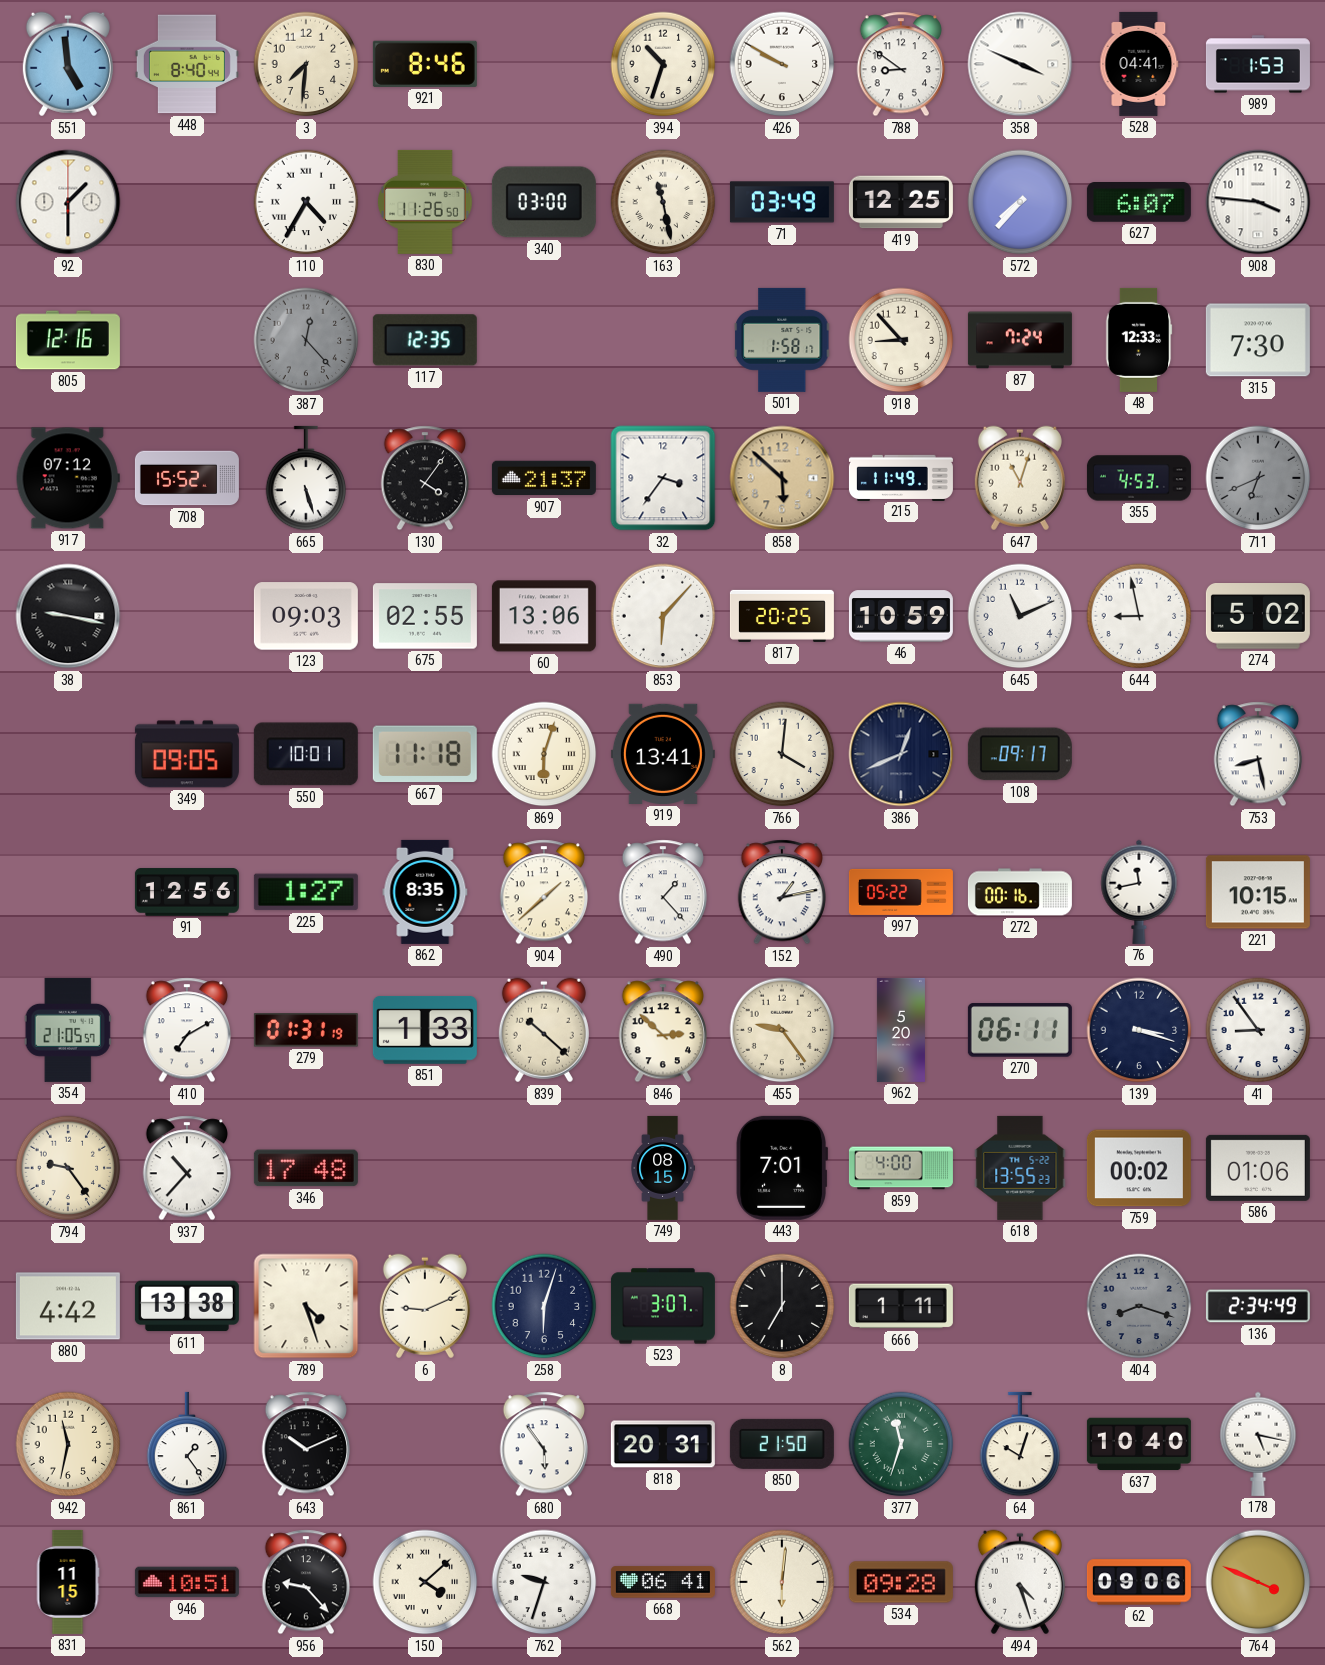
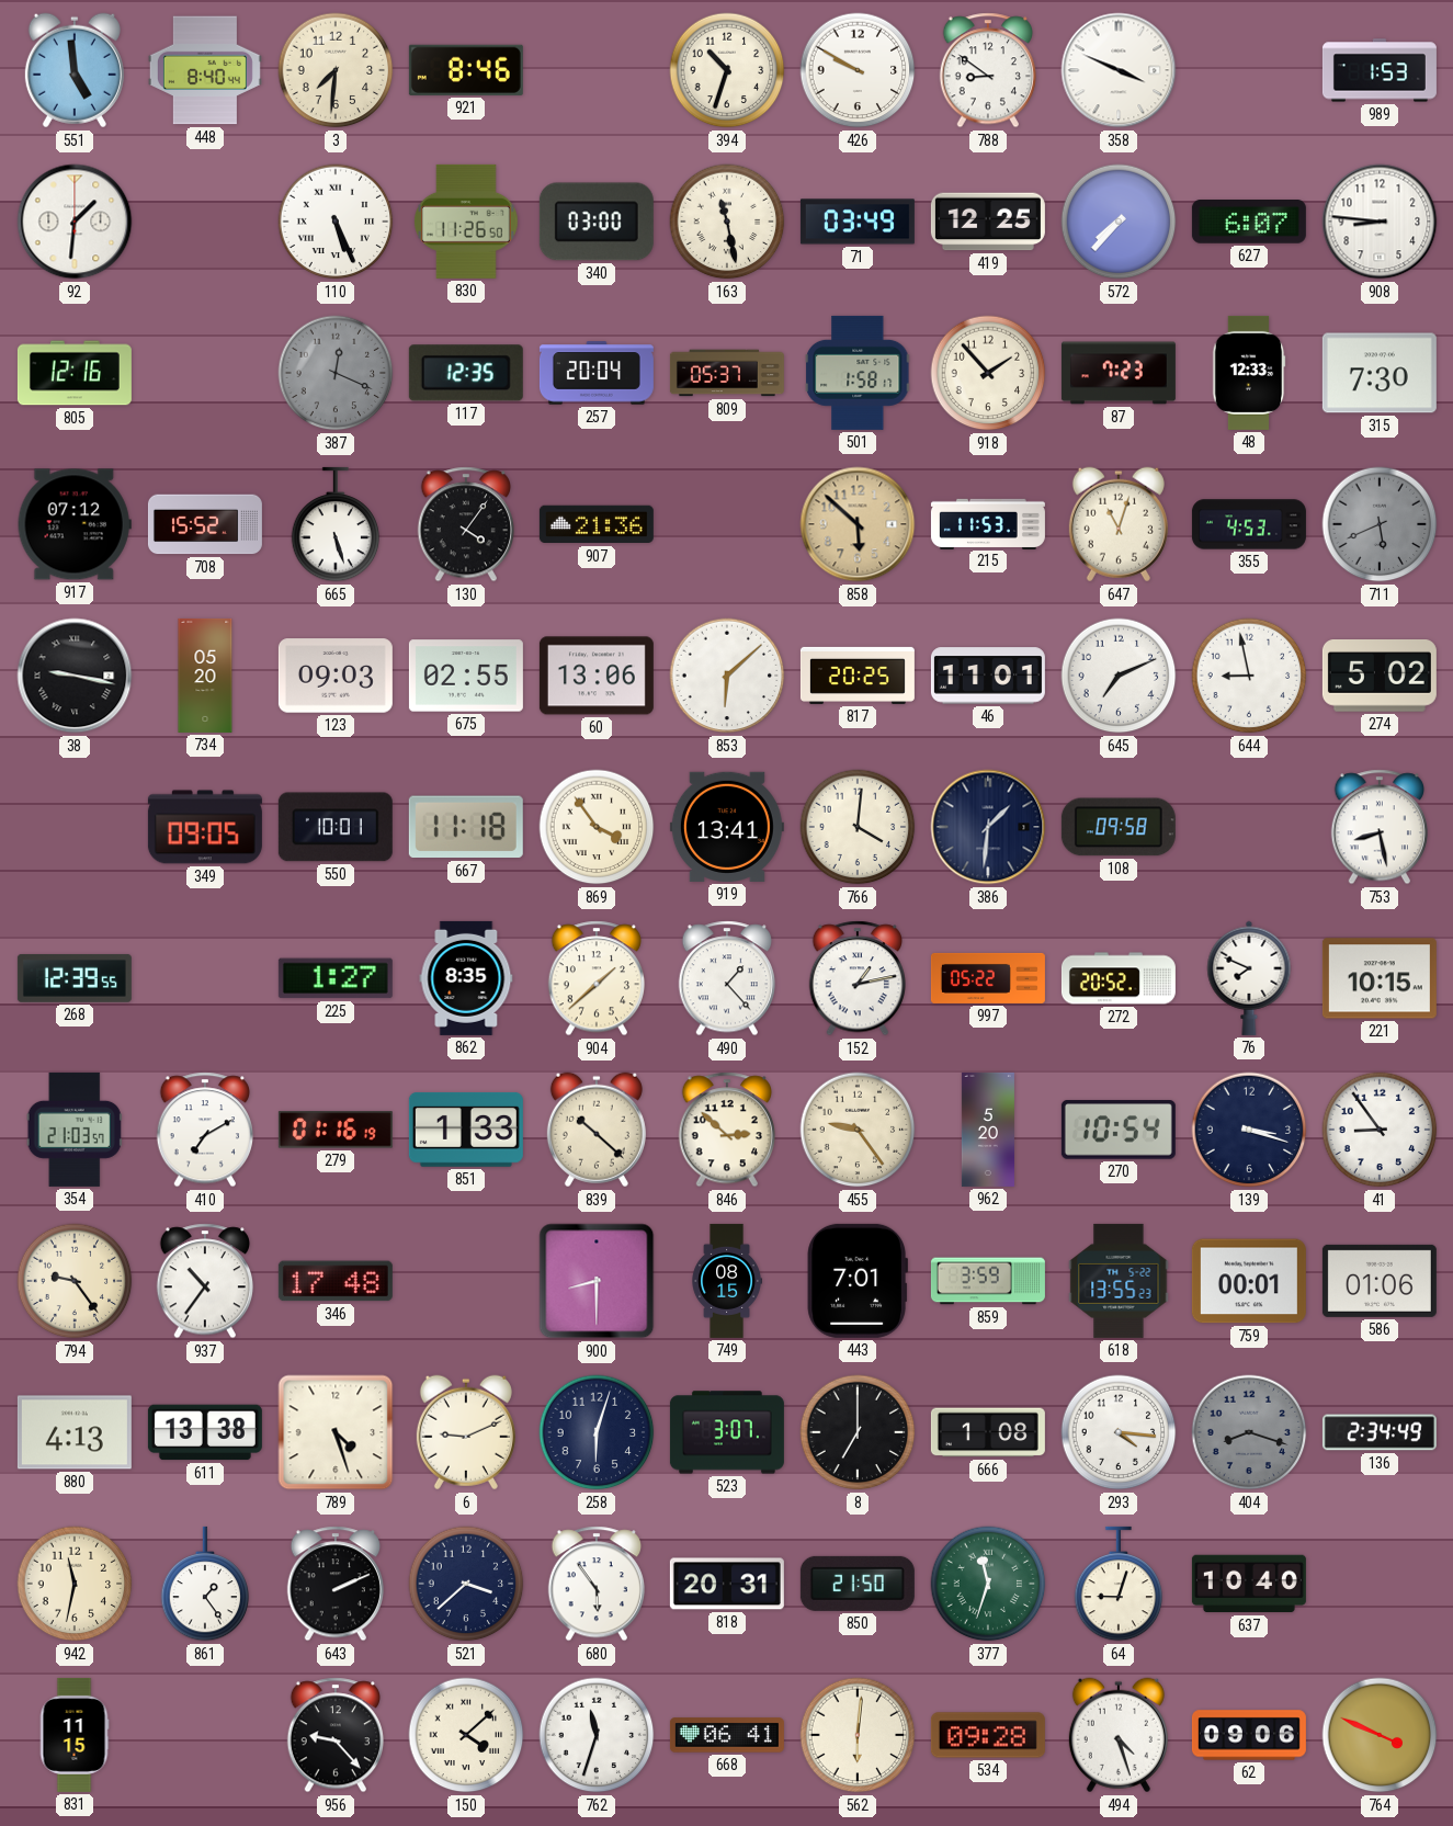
528: 04:41 -> none
92: 1:30 -> 1:31
110: 4:35 -> 5:26
908: 3:46 -> 8:46
387: 12:23 -> 12:19
257: none -> 20:04
809: none -> 05:37
918: 8:53 -> 1:53
87: 7:24 -> 7:23
907: 21:37 -> 21:36
32: 3:36 -> none
215: 11:49 -> 11:53
711: 6:41 -> 5:41
734: none -> 05:20
853: 6:07 -> 6:08
46: 10:59 -> 11:01
645: 11:11 -> 7:11
869: 6:03 -> 3:54
386: 12:41 -> 1:31
108: 09:17 -> 09:58
268: none -> 12:39
91: 12:56 -> none
272: 00:16 -> 20:52
76: 11:43 -> 7:49
354: 21:05 -> 21:03
279: 01:31 -> 01:16
270: 06:11 -> 10:54
937: 10:37 -> 10:36
900: none -> 8:30
859: 4:00 -> 3:59
759: 00:02 -> 00:01
880: 4:42 -> 4:13
666: 1:11 -> 1:08
293: none -> 4:16
643: 10:11 -> 2:11
521: none -> 3:38
64: 10:03 -> 9:03
178: 5:17 -> none
946: 10:51 -> none
762: 9:33 -> 11:33
